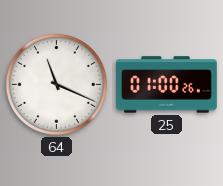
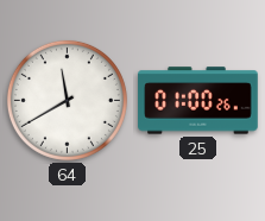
64: 11:19 -> 11:40
